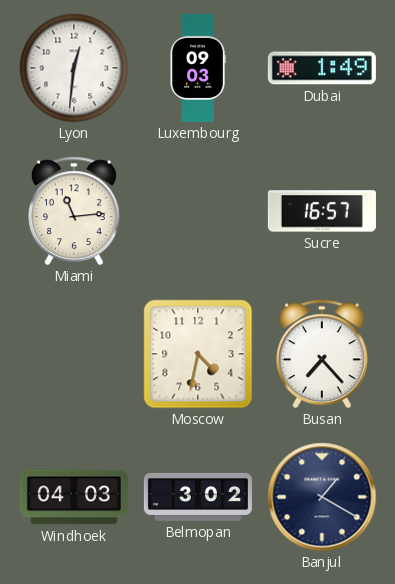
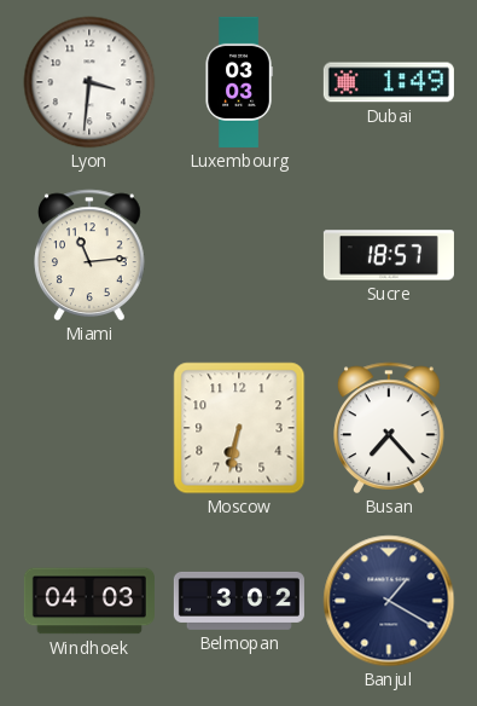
Lyon: 12:31 -> 3:31
Luxembourg: 09:03 -> 03:03
Sucre: 16:57 -> 18:57
Moscow: 4:32 -> 6:32
